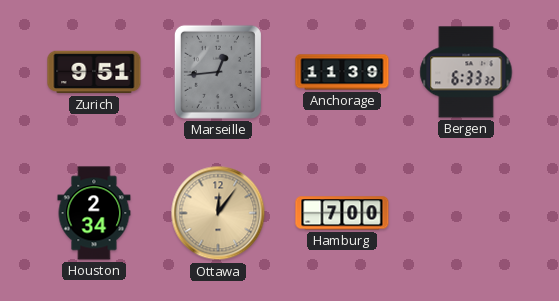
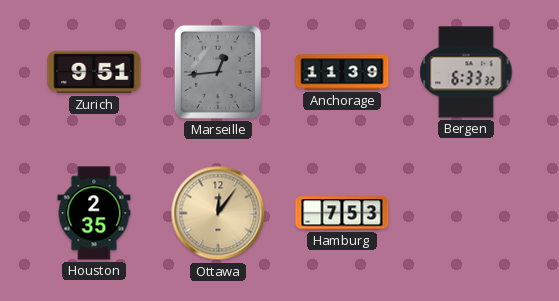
Houston: 2:34 -> 2:35
Hamburg: 7:00 -> 7:53
